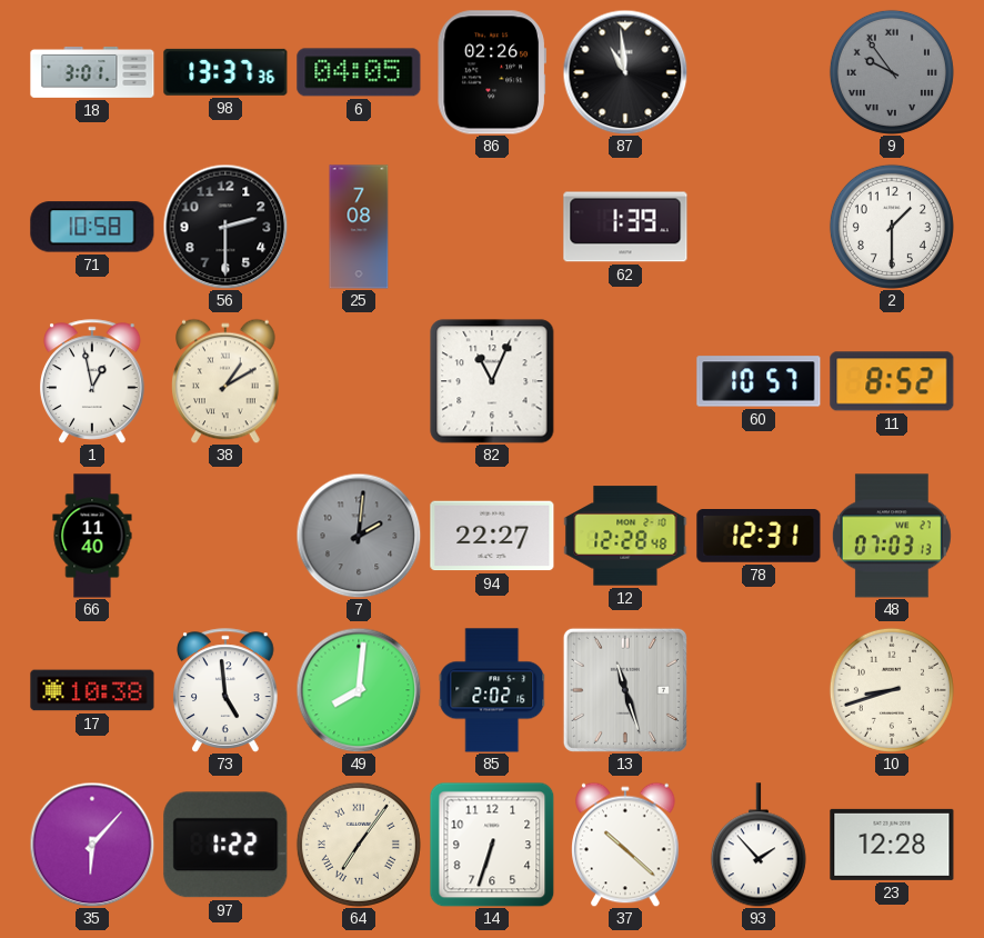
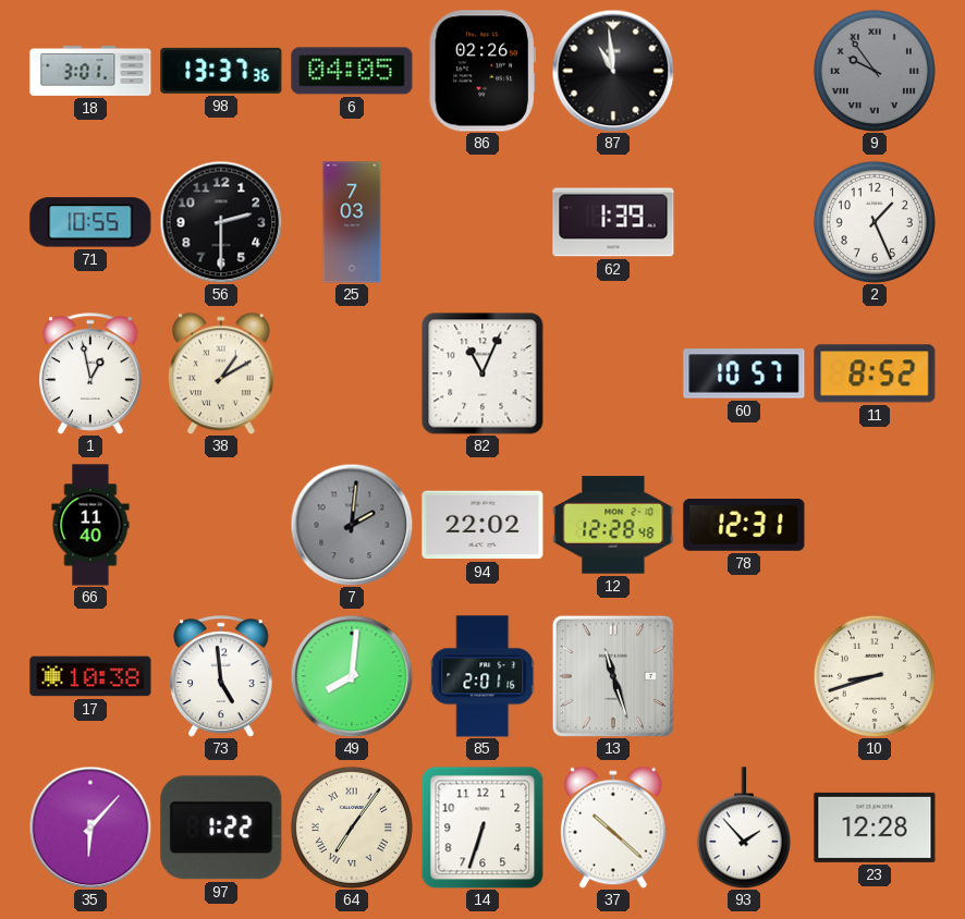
71: 10:58 -> 10:55
25: 7:08 -> 7:03
2: 1:30 -> 1:26
94: 22:27 -> 22:02
48: 07:03 -> none
85: 2:02 -> 2:01
